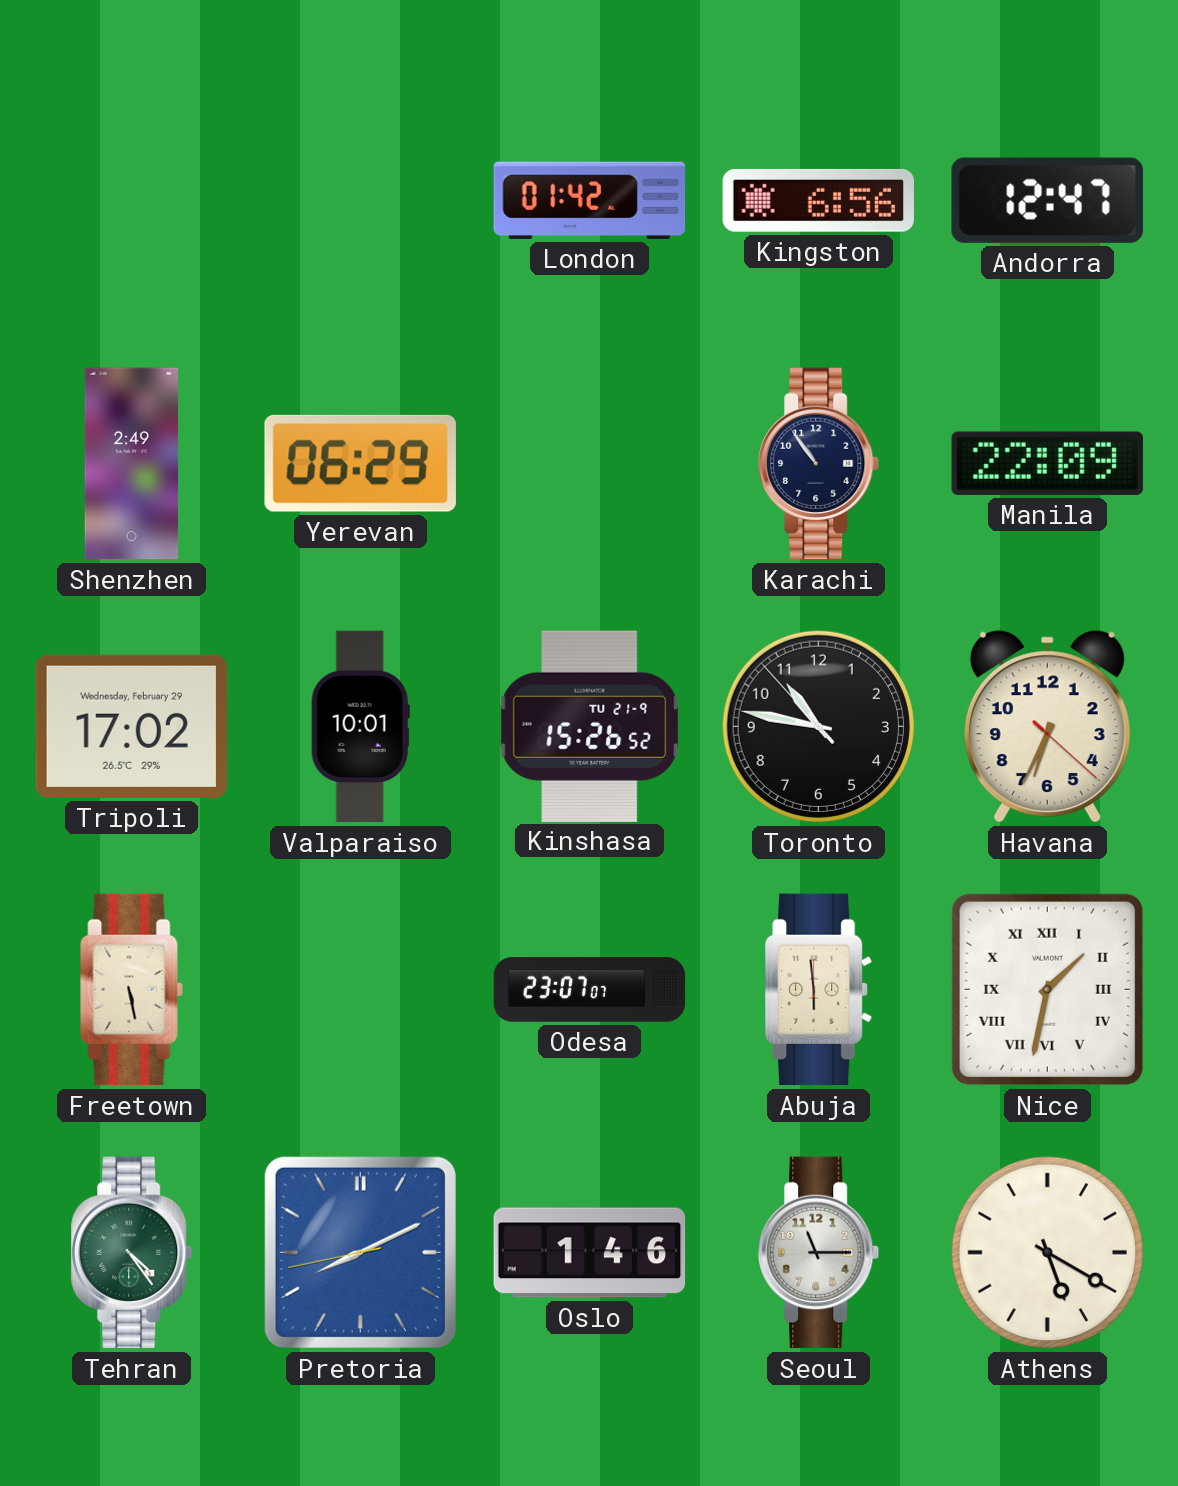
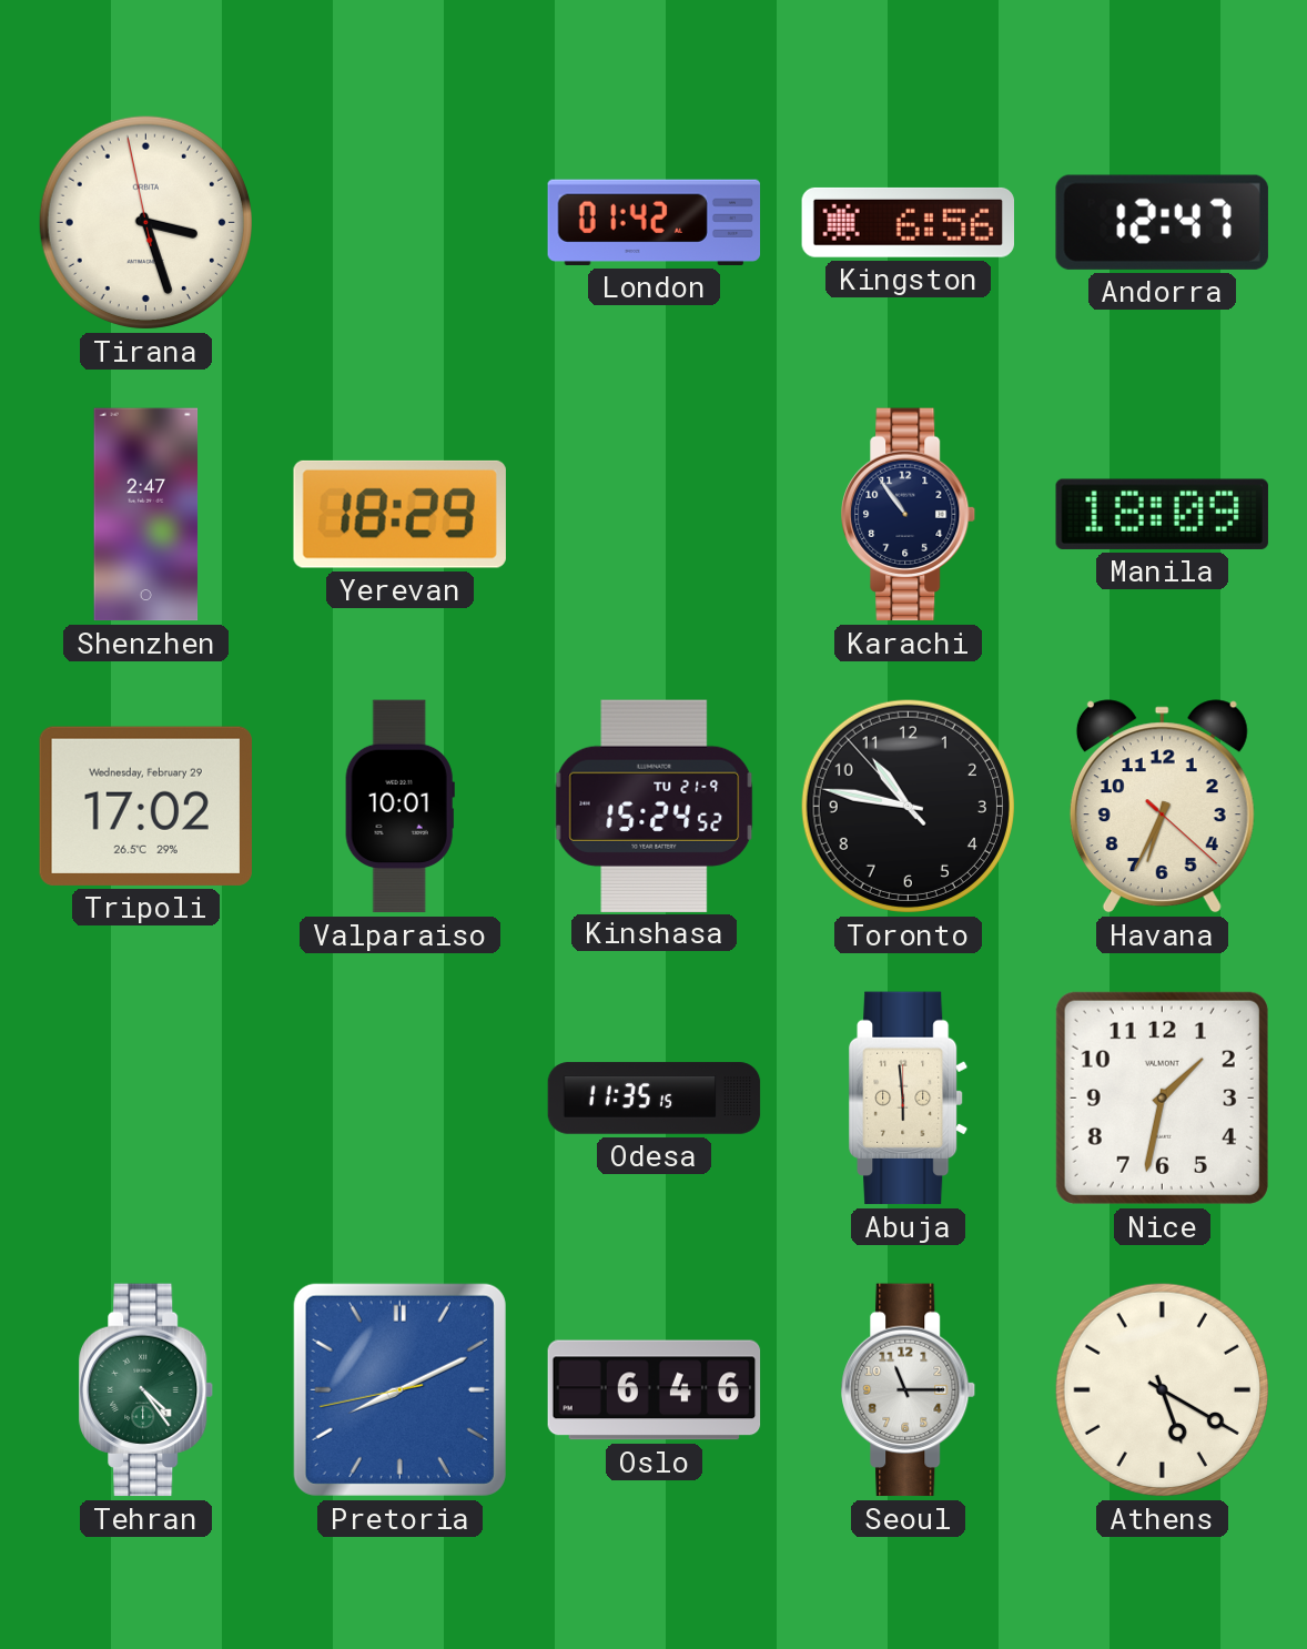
Tirana: none -> 3:26
Shenzhen: 2:49 -> 2:47
Yerevan: 06:29 -> 18:29
Manila: 22:09 -> 18:09
Kinshasa: 15:26 -> 15:24
Freetown: 5:28 -> none
Odesa: 23:07 -> 11:35
Nice numerals: Roman -> Arabic
Oslo: 1:46 -> 6:46
